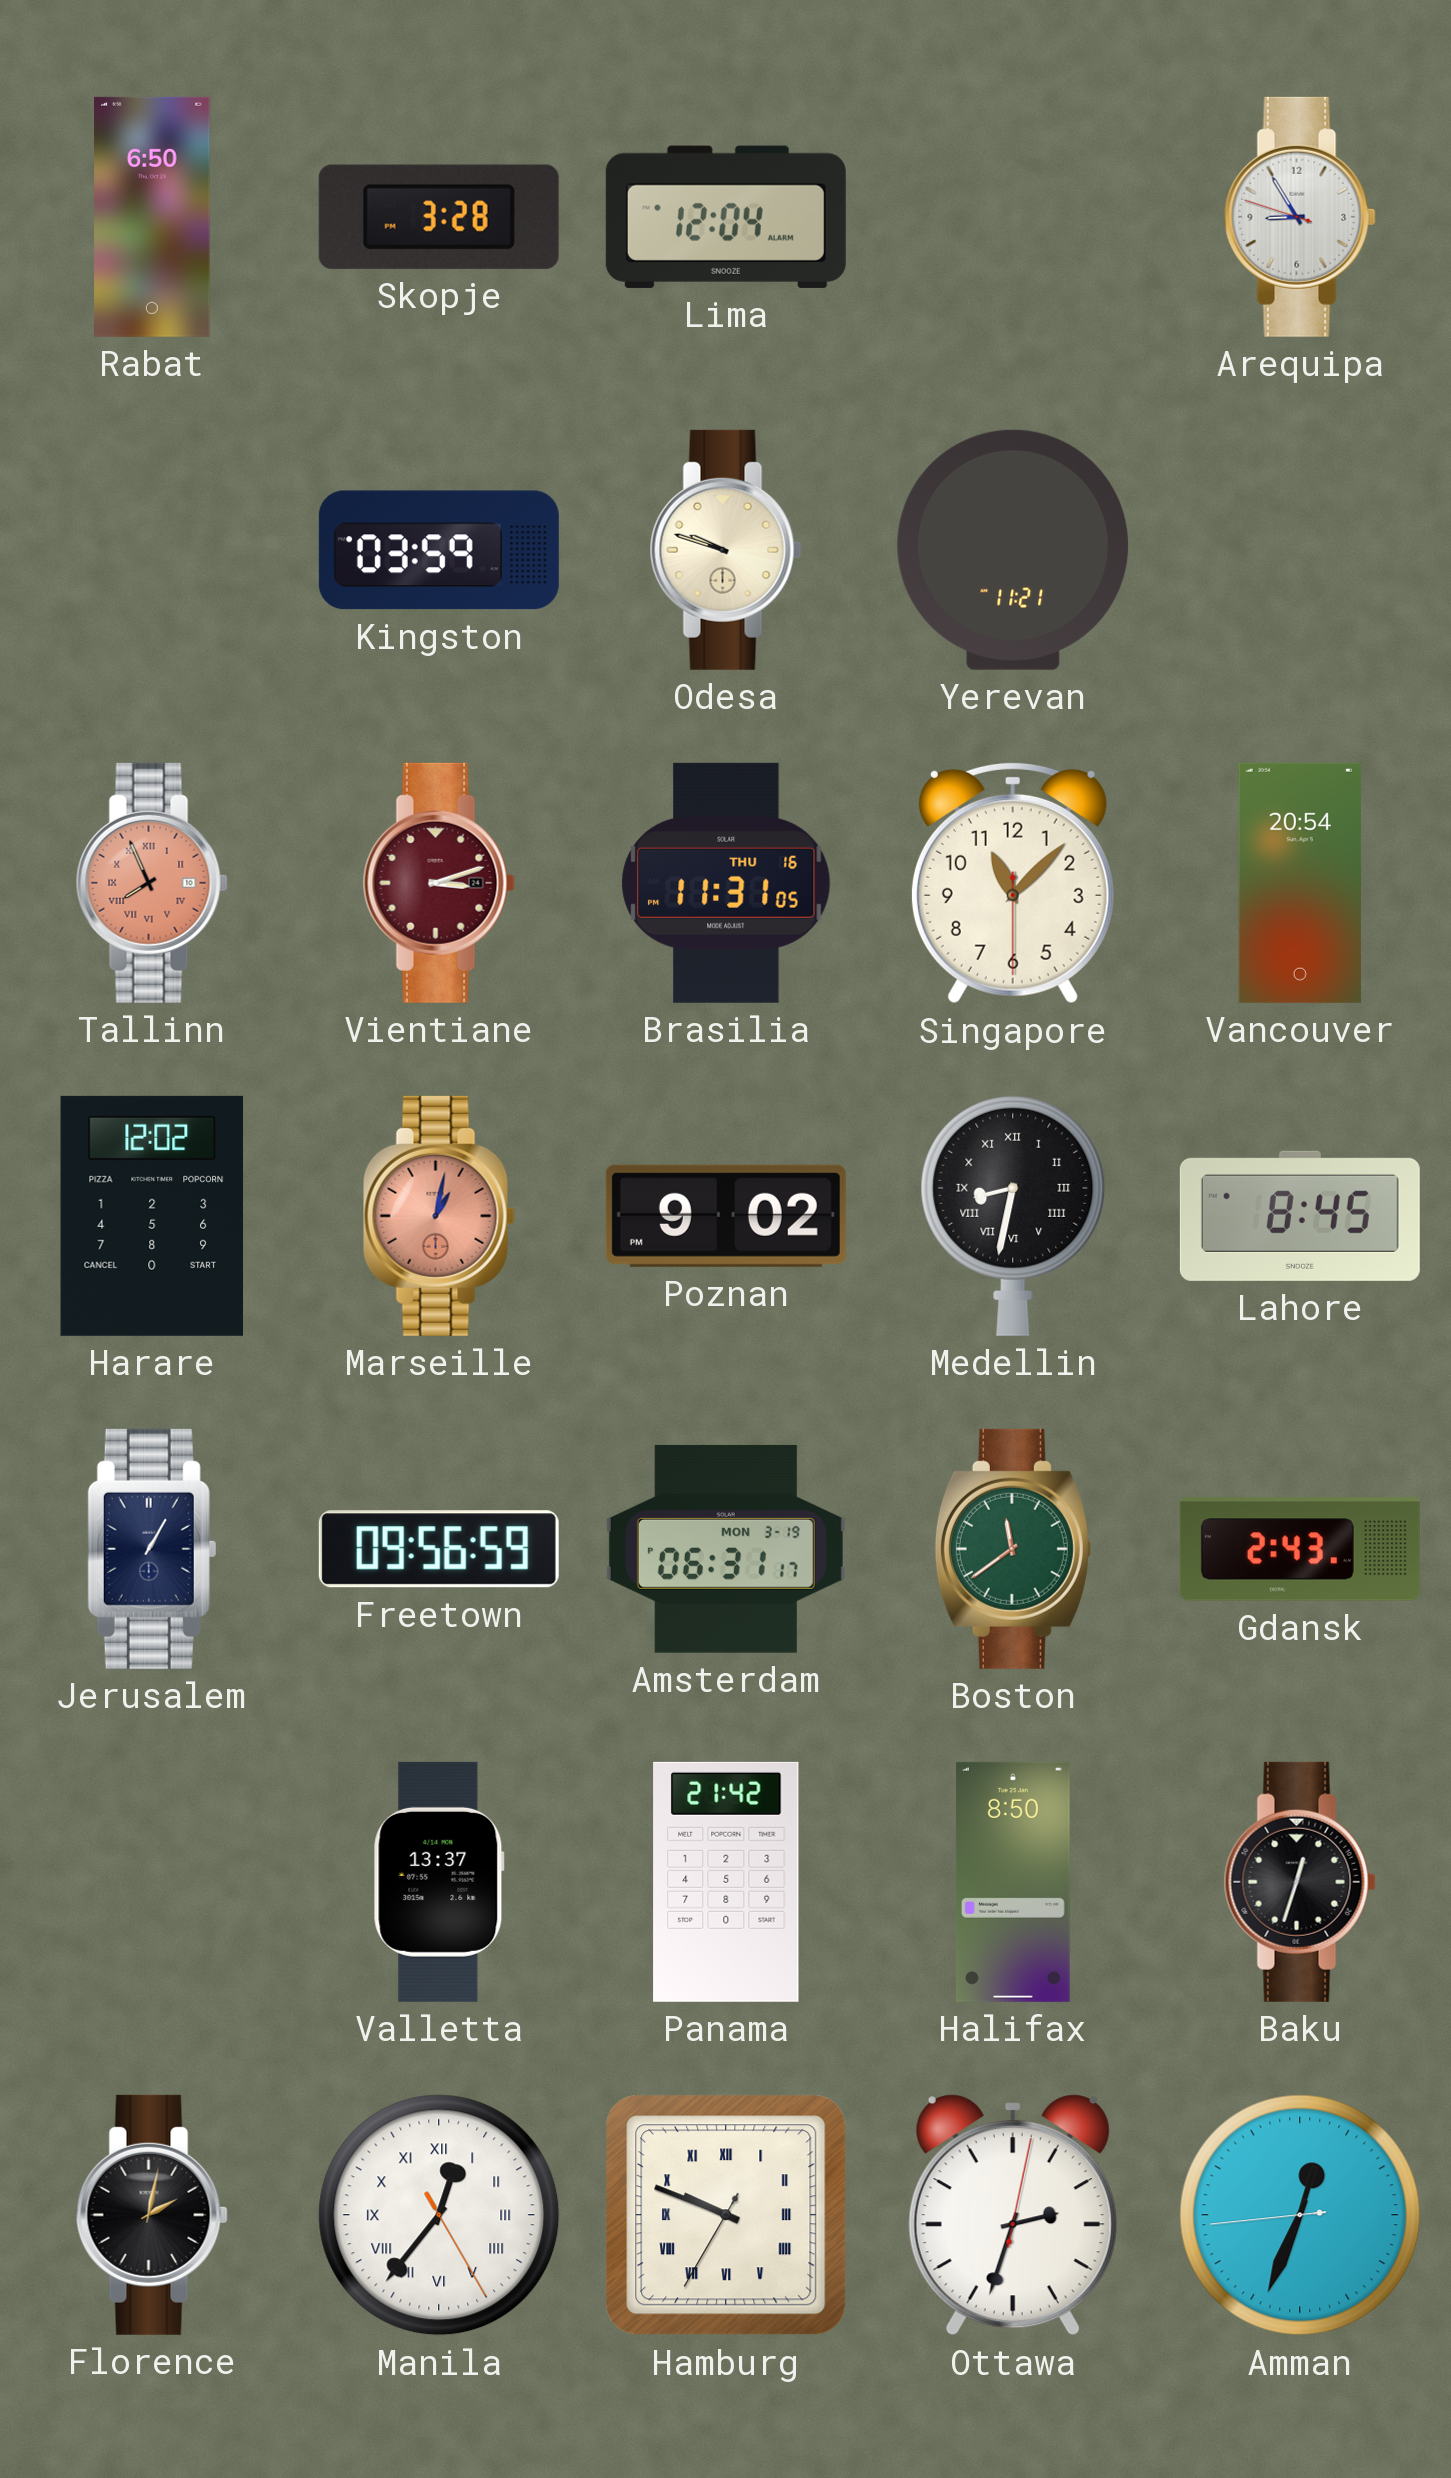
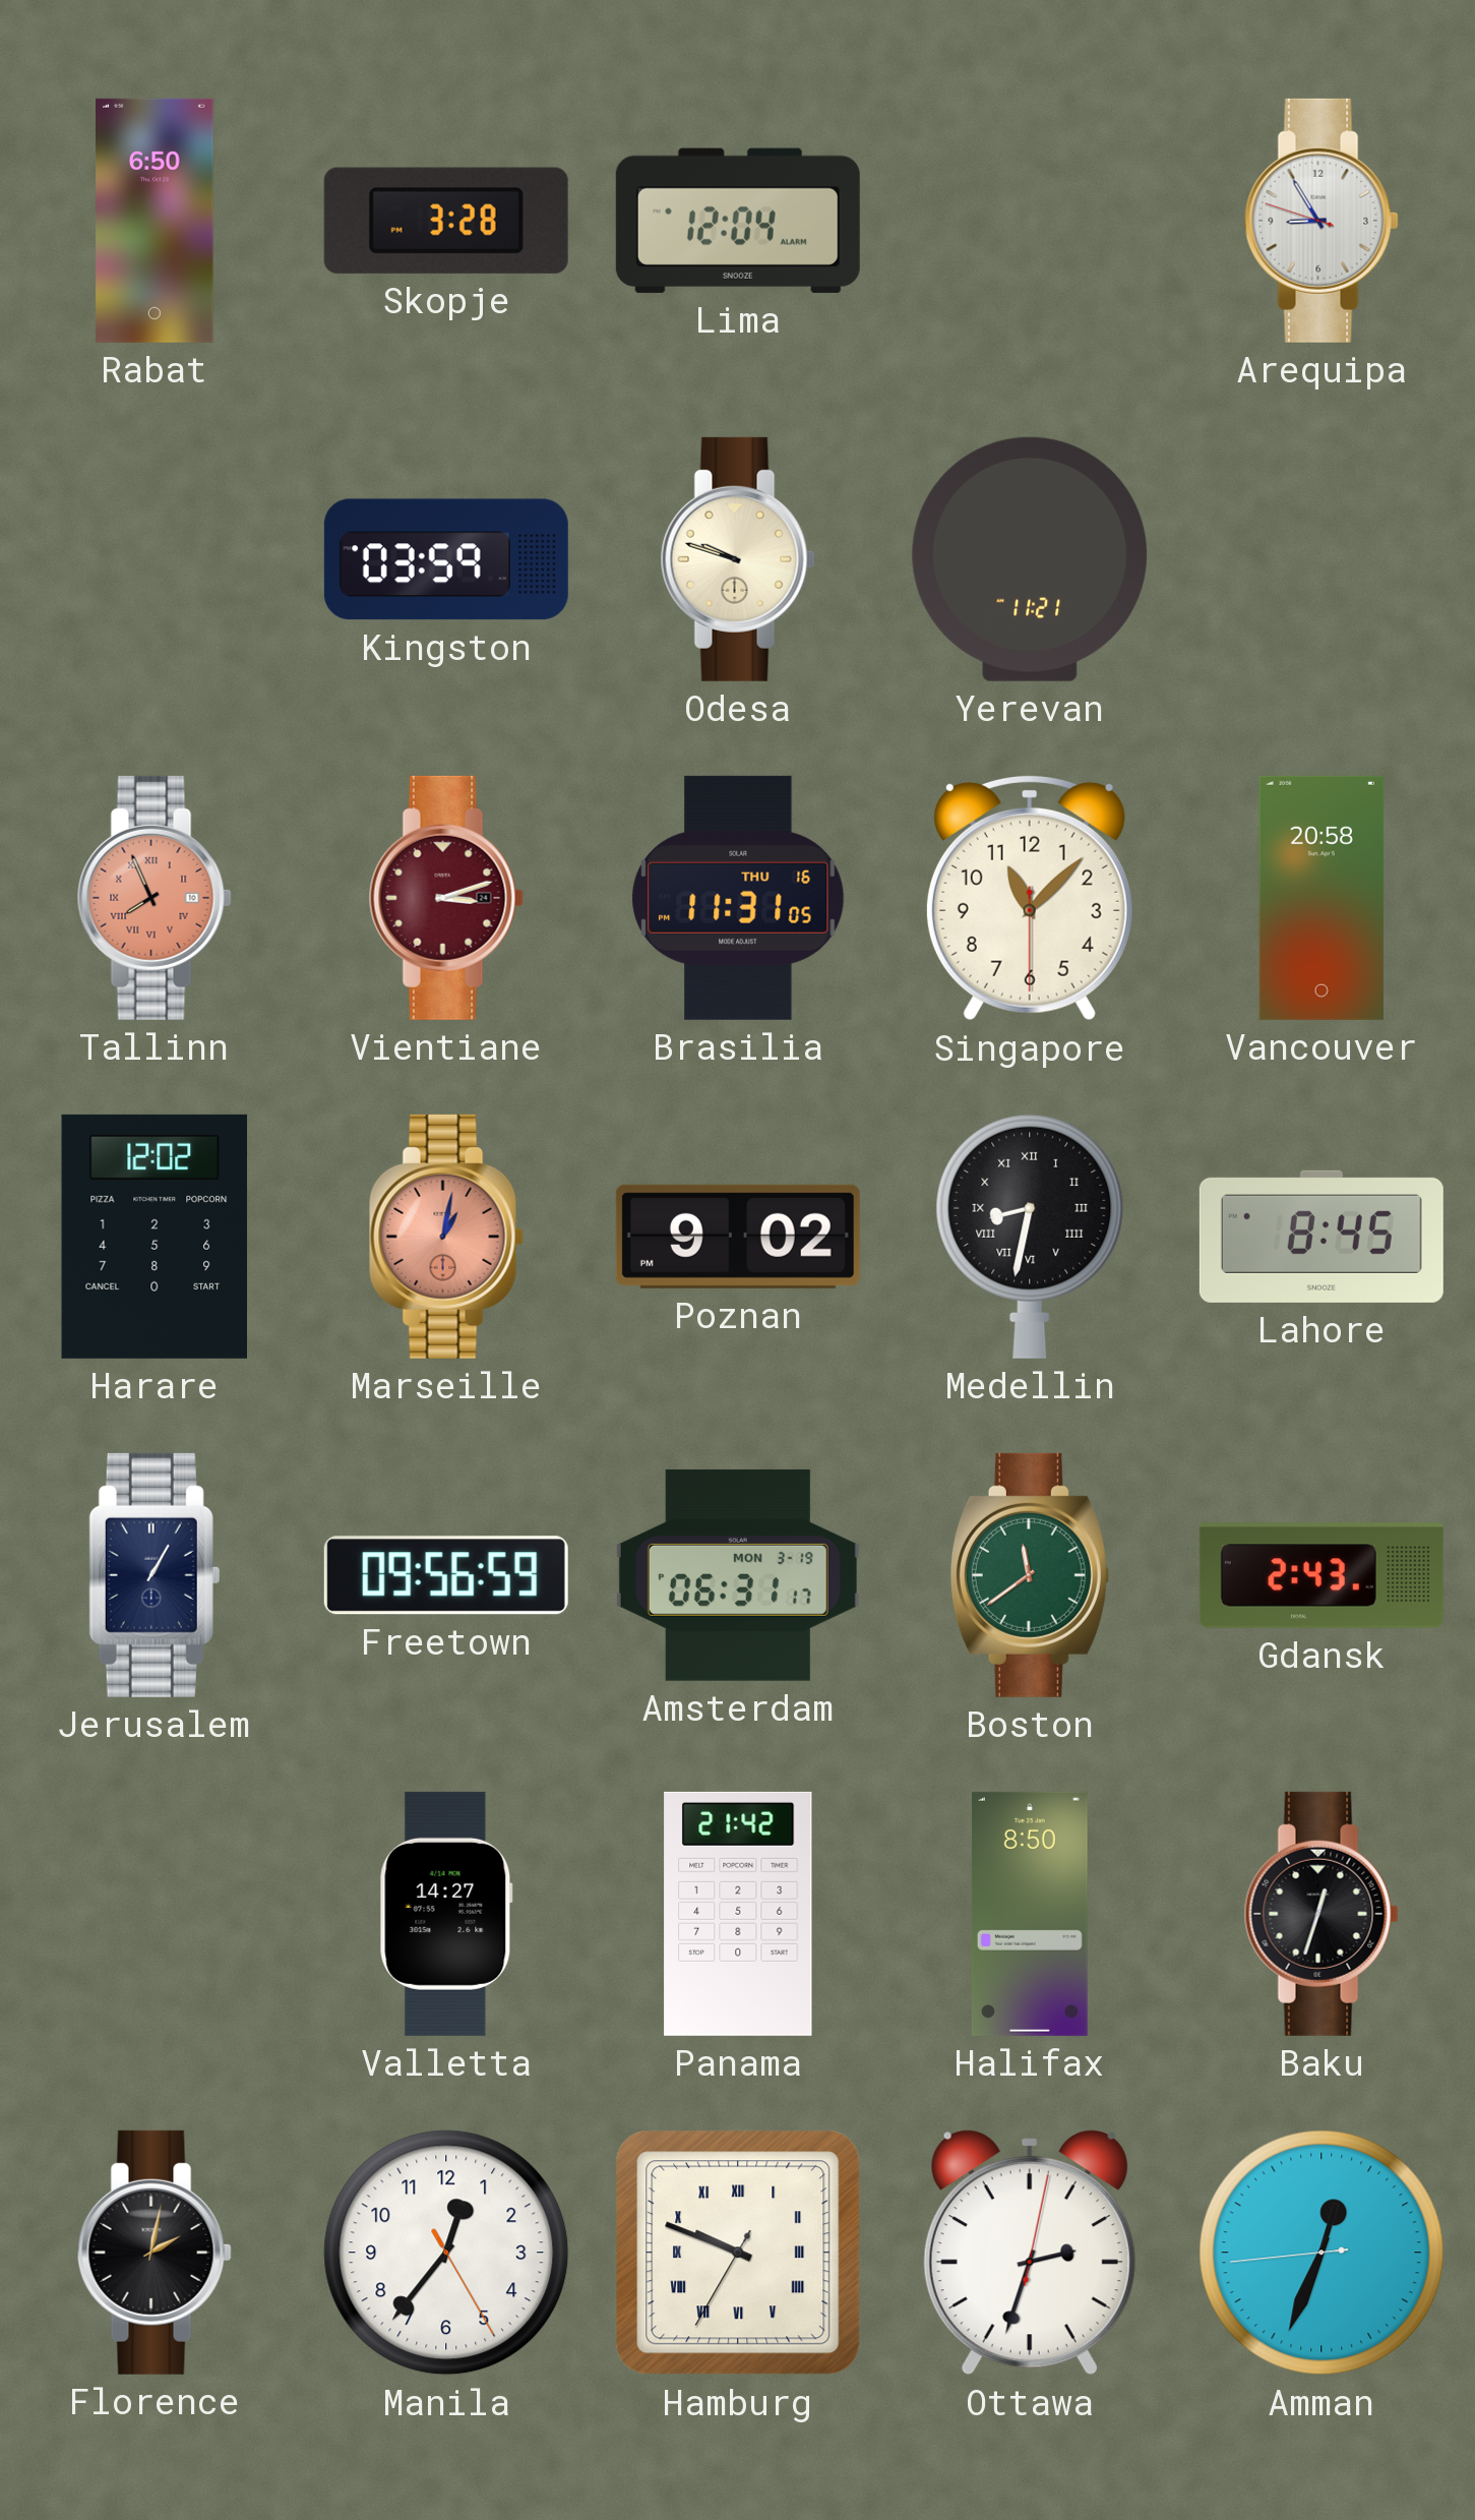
Vancouver: 20:54 -> 20:58
Valletta: 13:37 -> 14:27
Manila numerals: Roman -> Arabic
